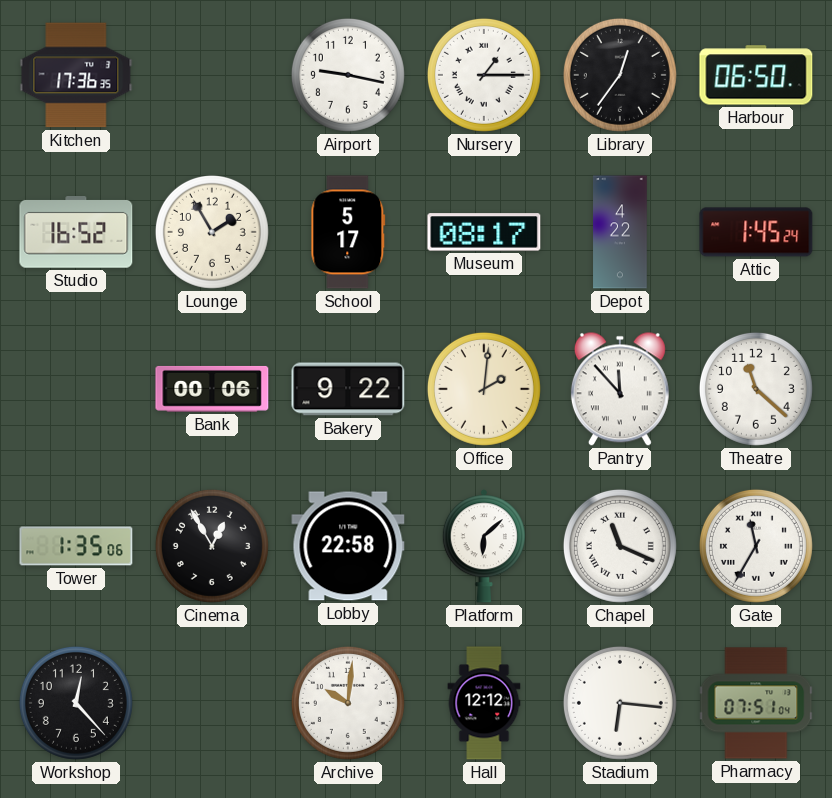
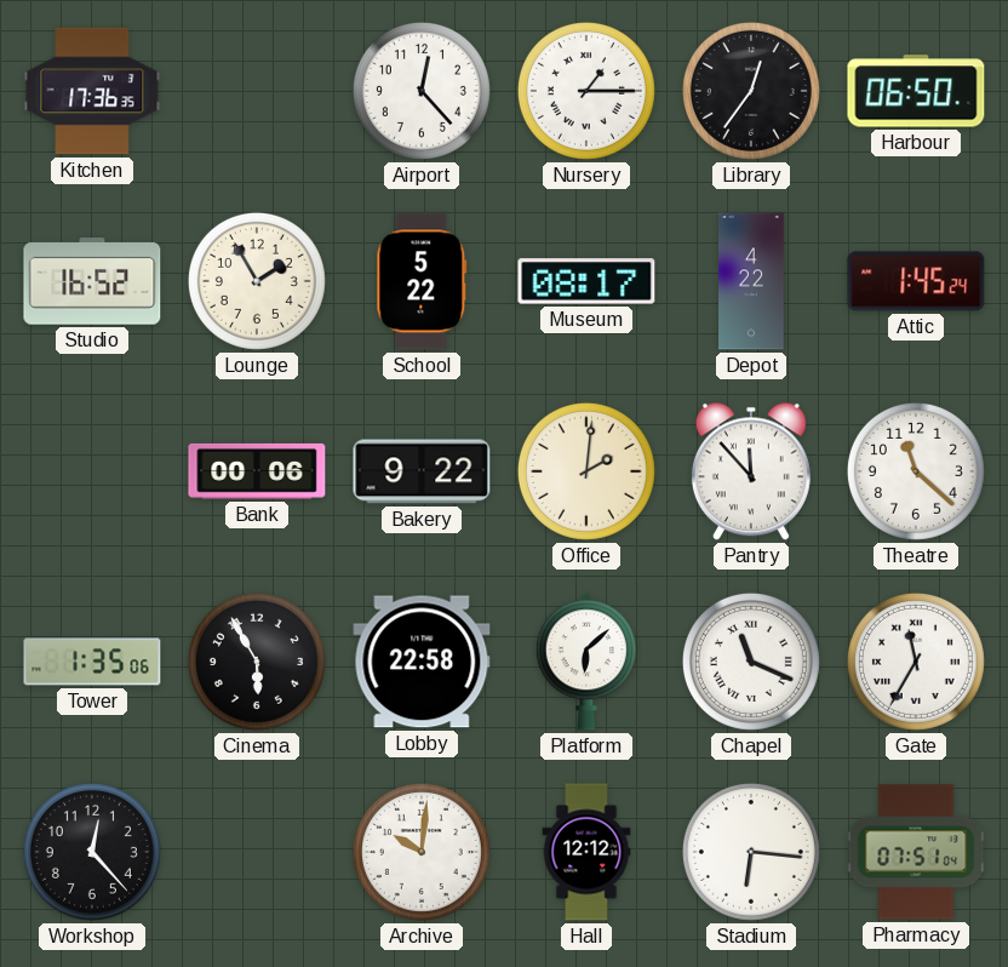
Airport: 9:17 -> 12:23
School: 5:17 -> 5:22
Cinema: 12:55 -> 5:55
